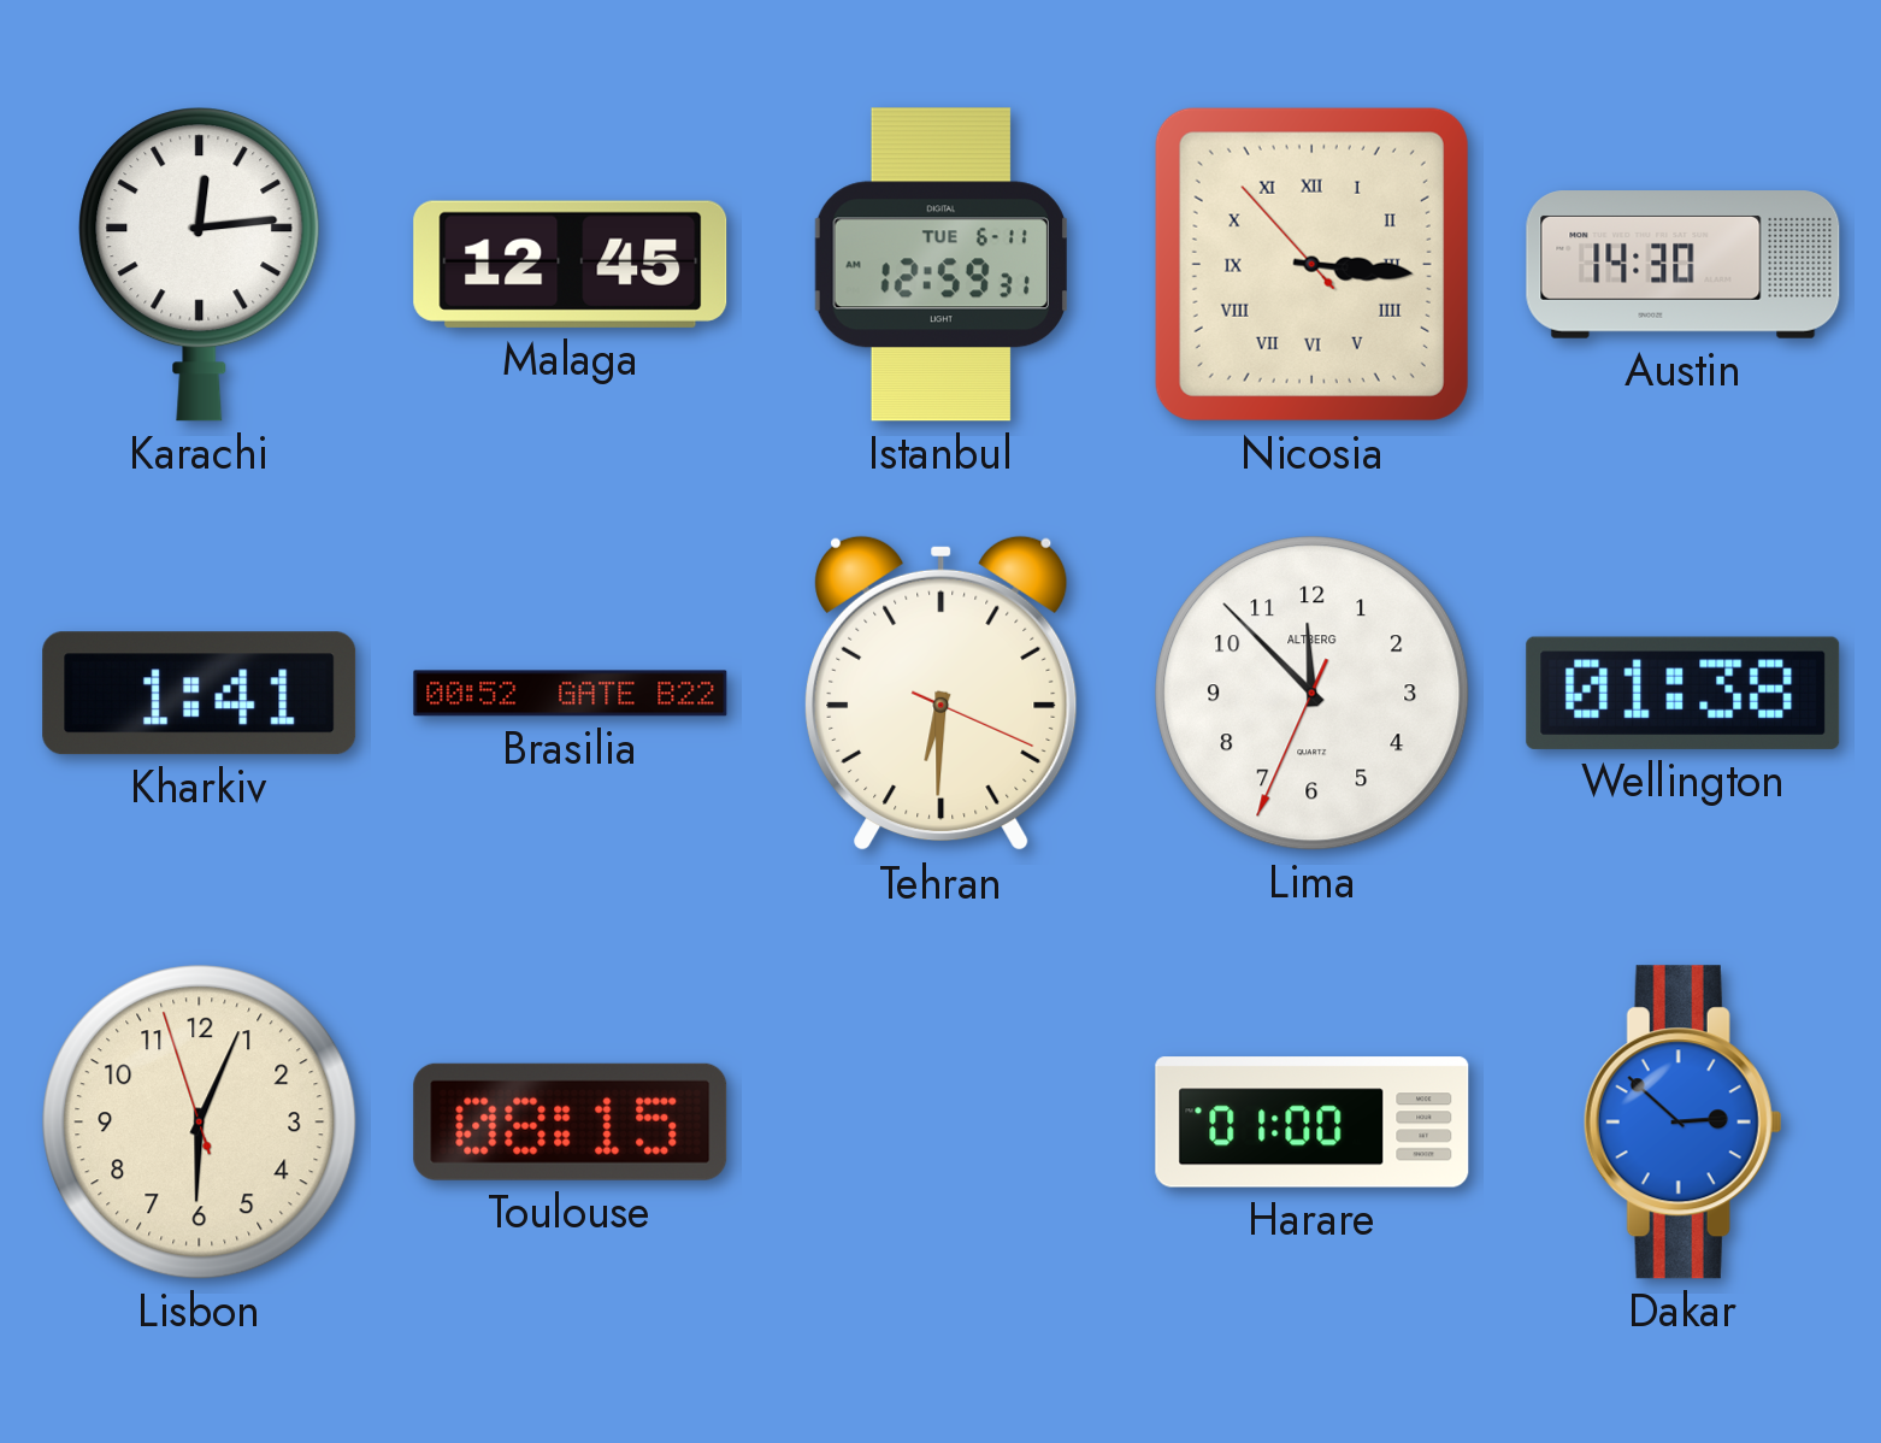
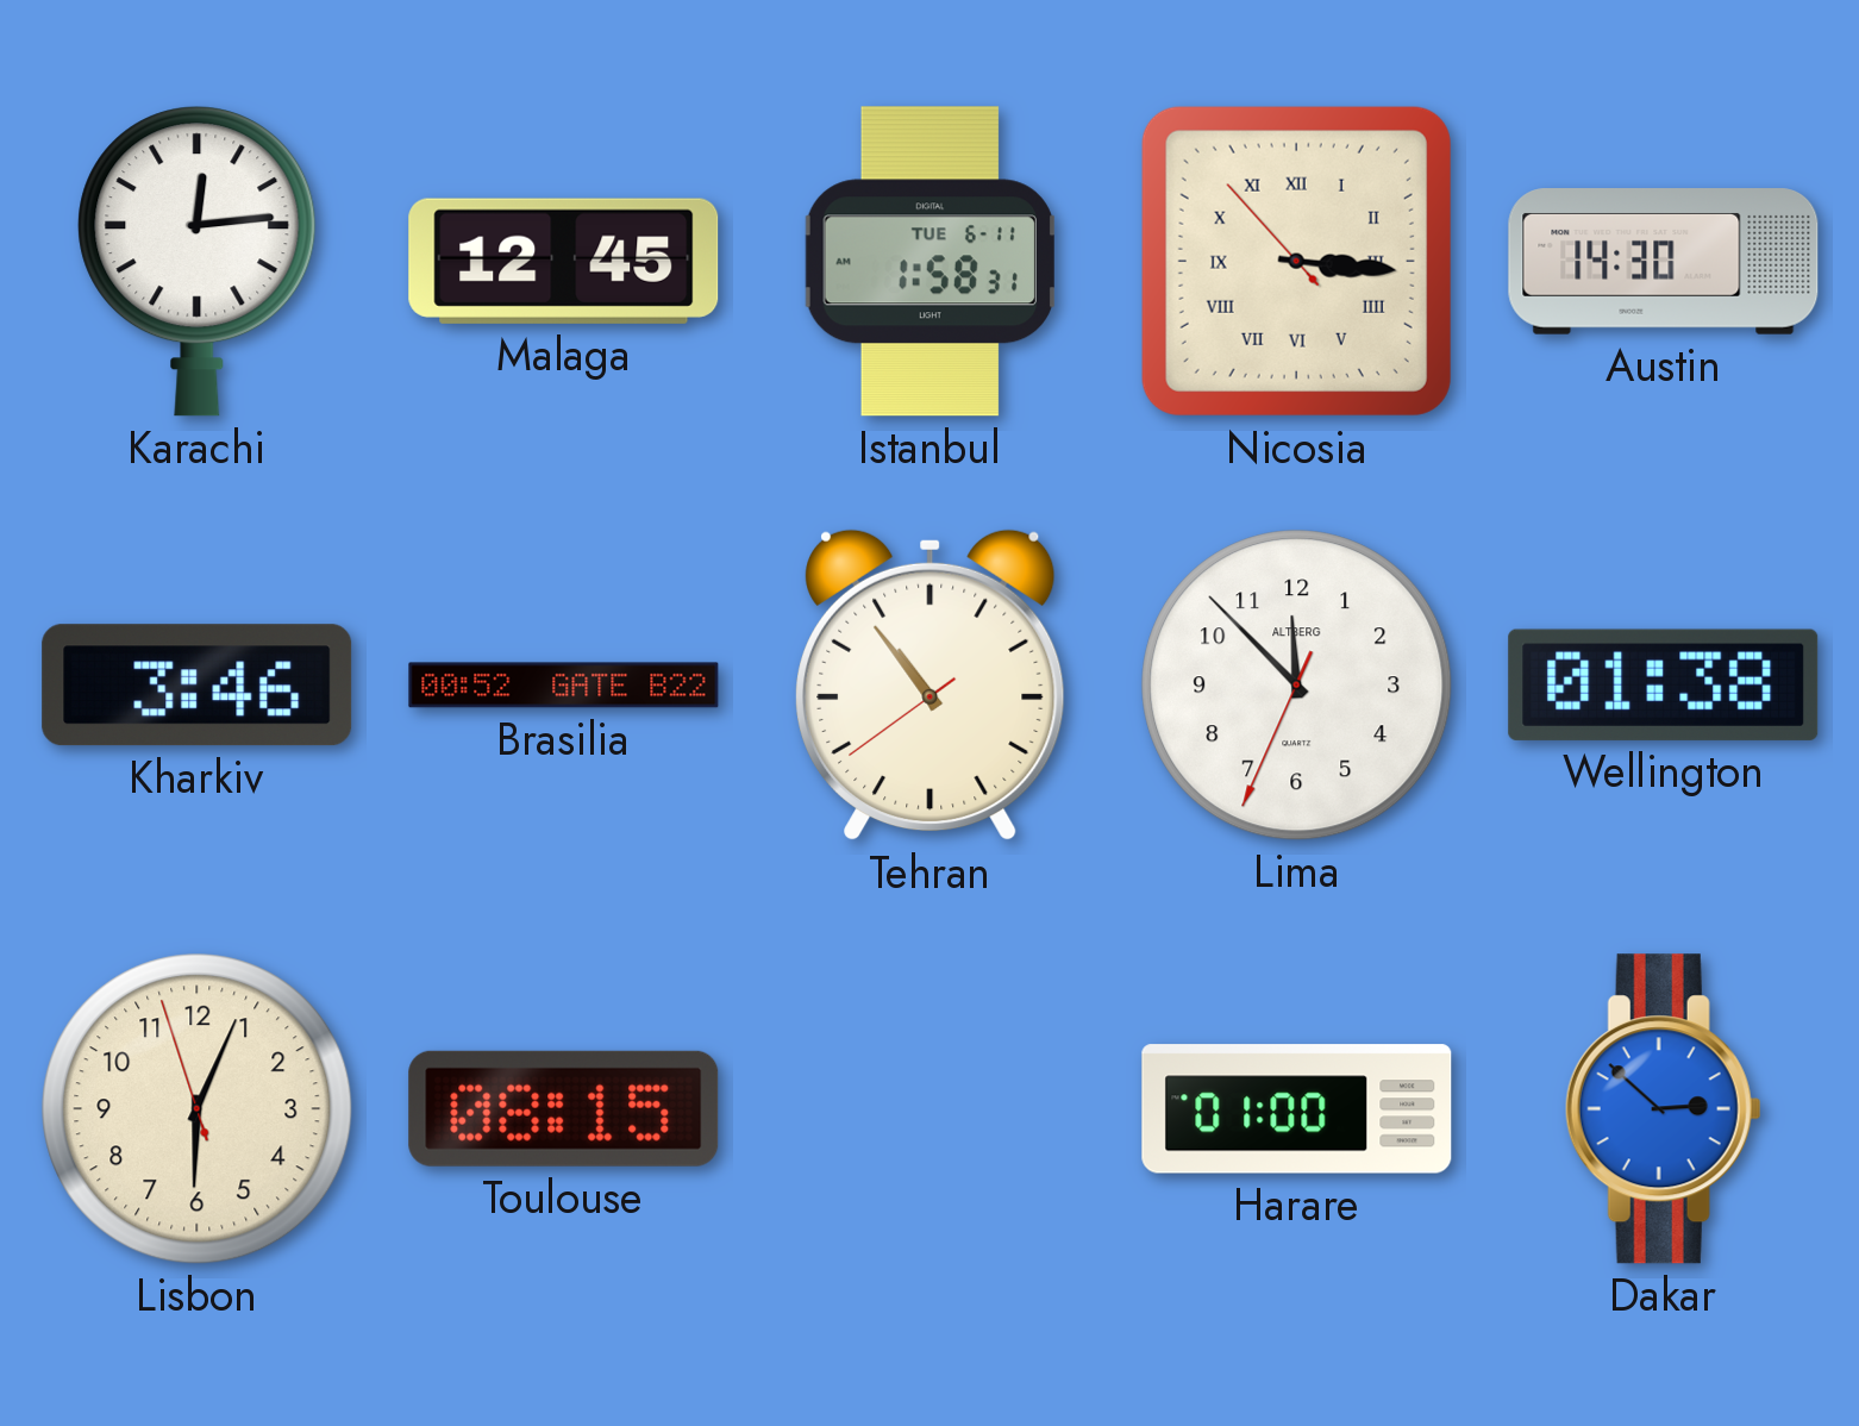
Istanbul: 12:59 -> 1:58
Kharkiv: 1:41 -> 3:46
Tehran: 6:30 -> 10:53
